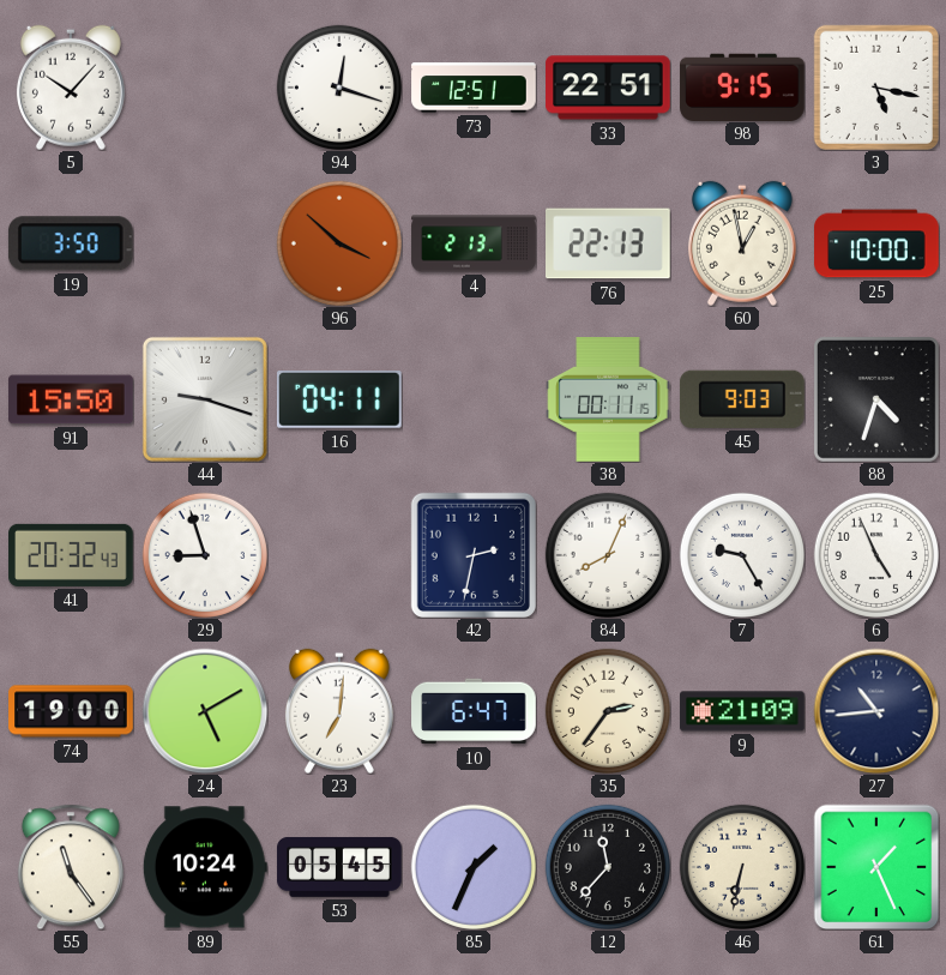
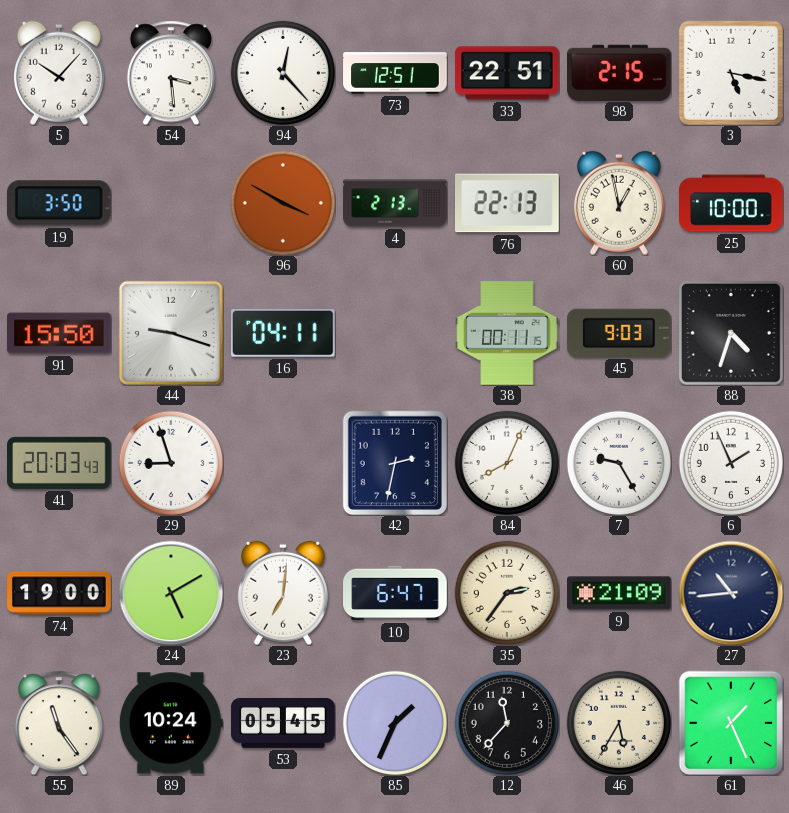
54: none -> 3:29
94: 12:18 -> 12:23
98: 9:15 -> 2:15
96: 3:52 -> 3:50
41: 20:32 -> 20:03
6: 4:56 -> 1:56
46: 6:32 -> 5:35
